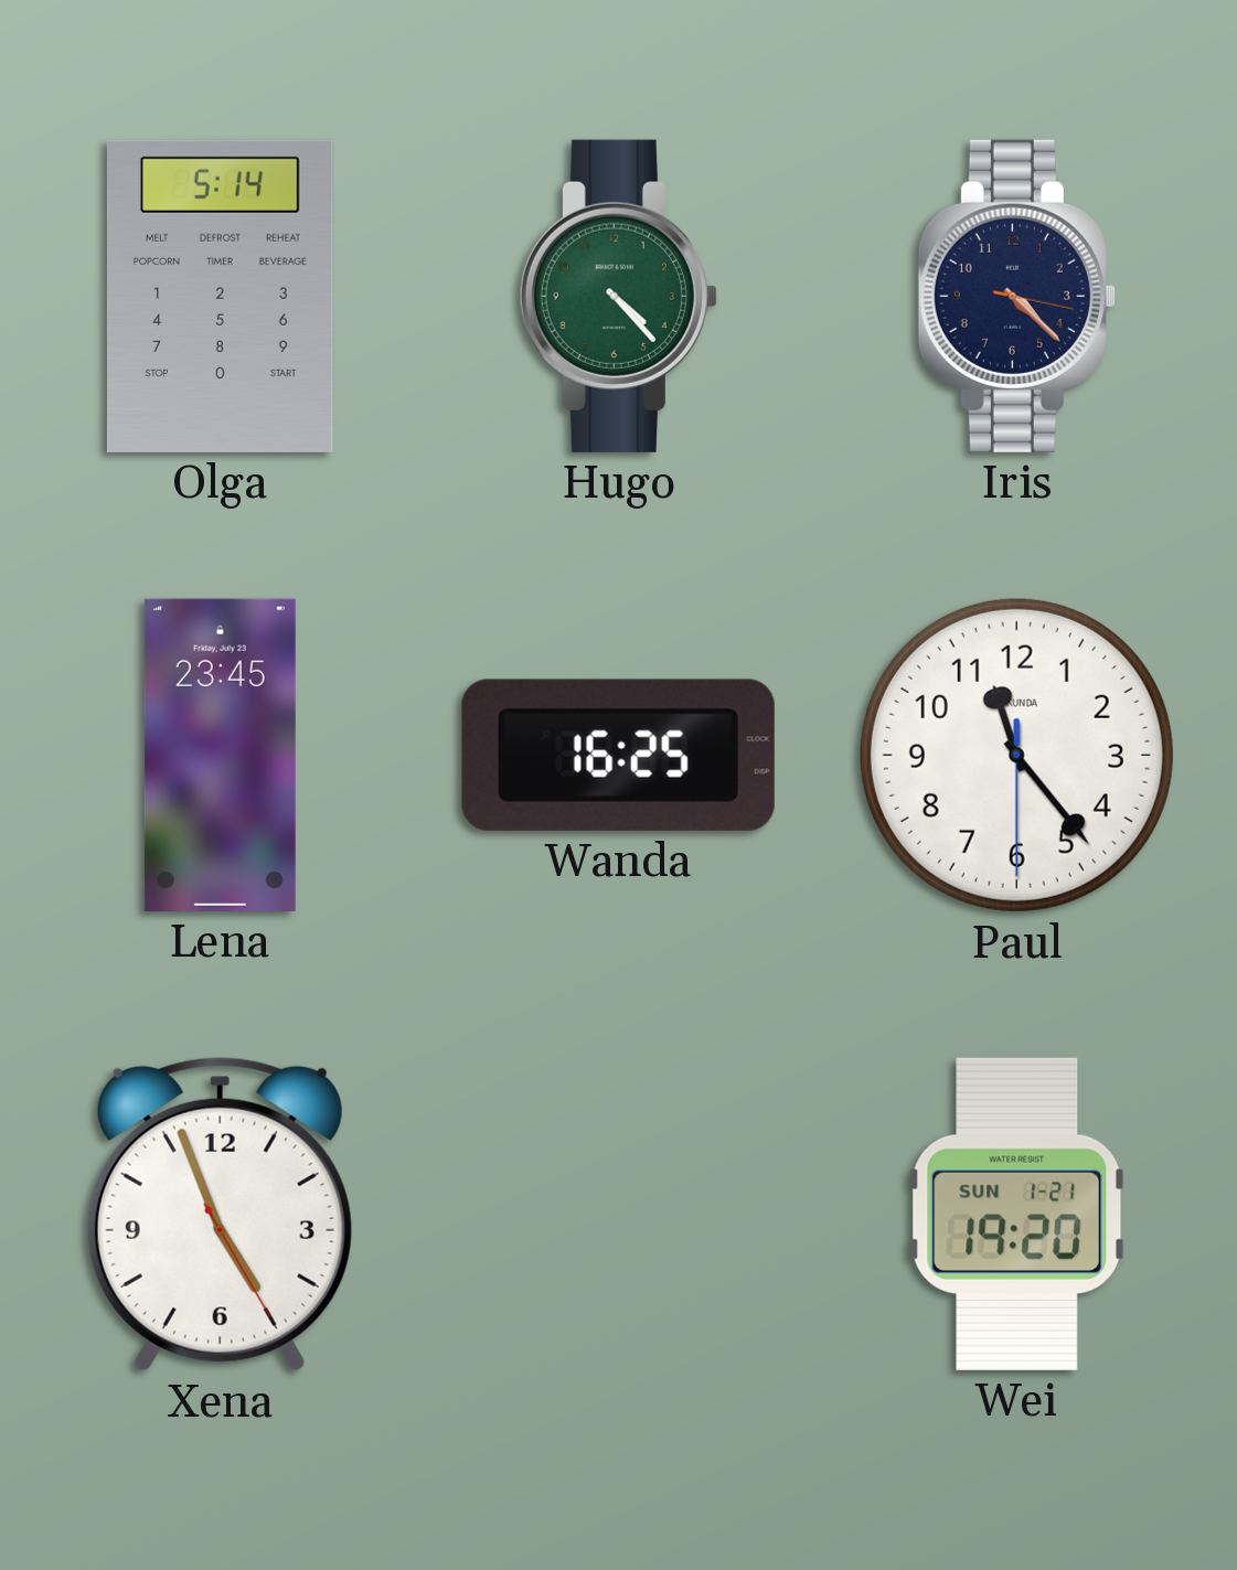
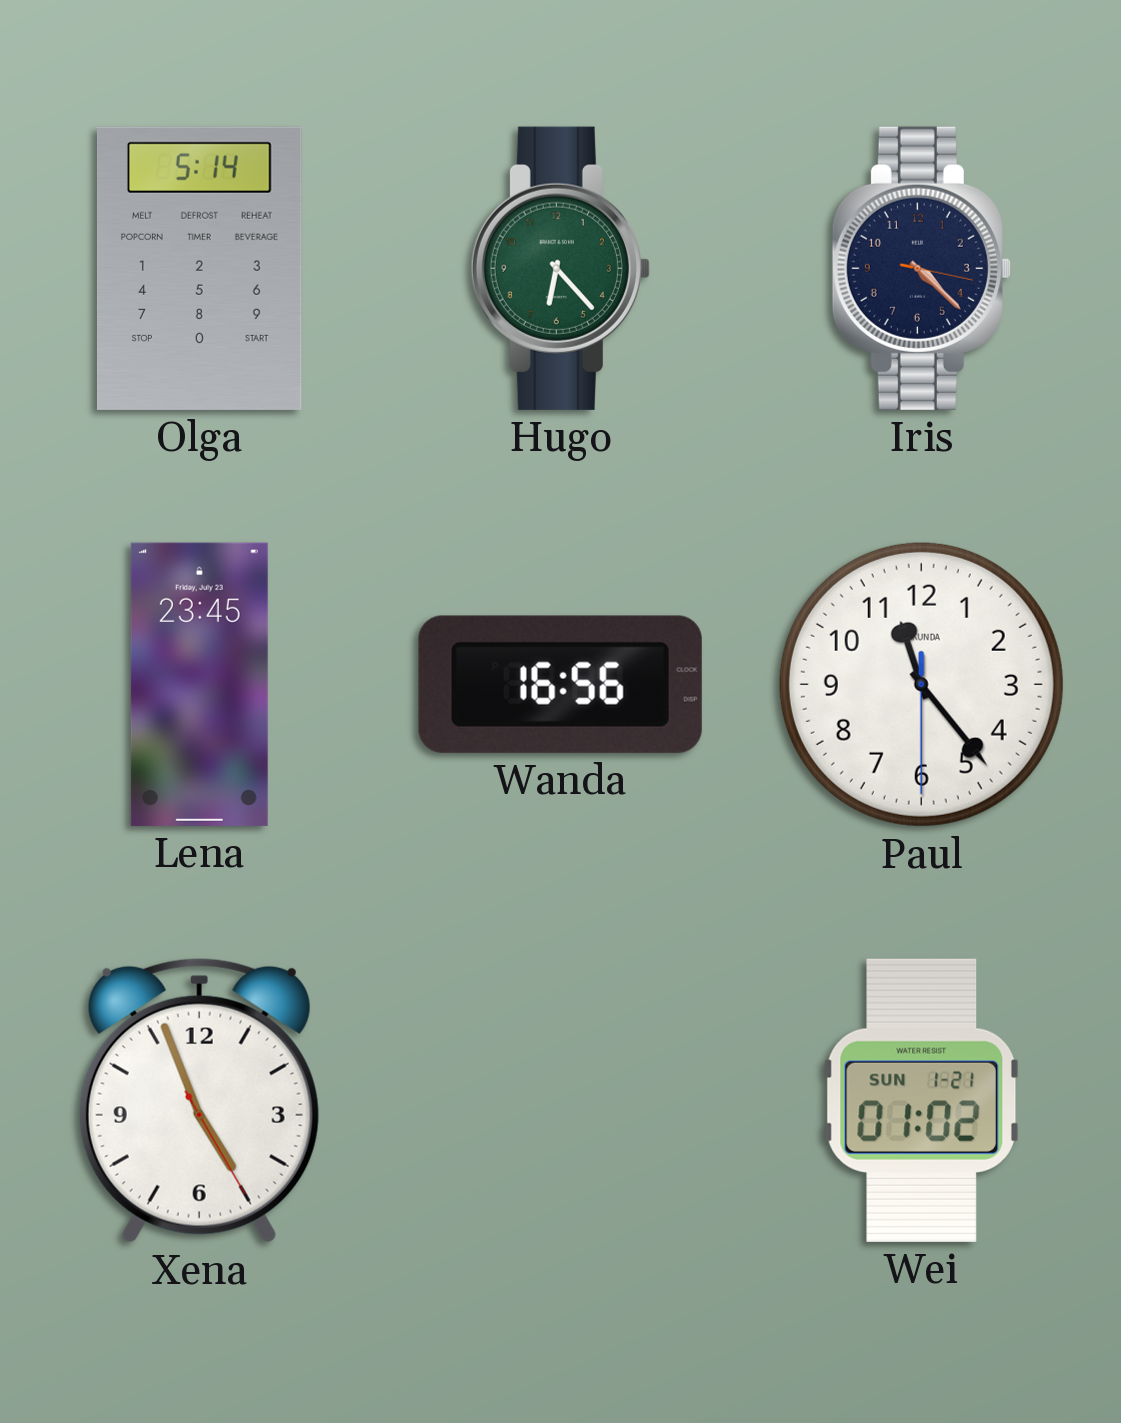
Hugo: 4:23 -> 6:23
Wanda: 16:25 -> 16:56
Wei: 19:20 -> 01:02
